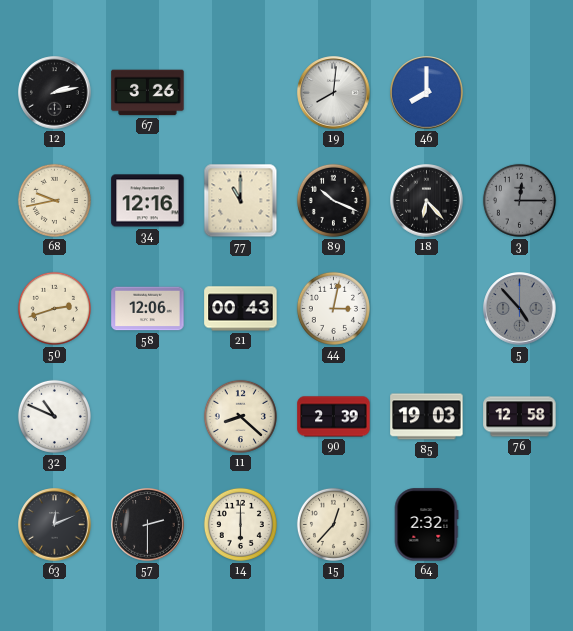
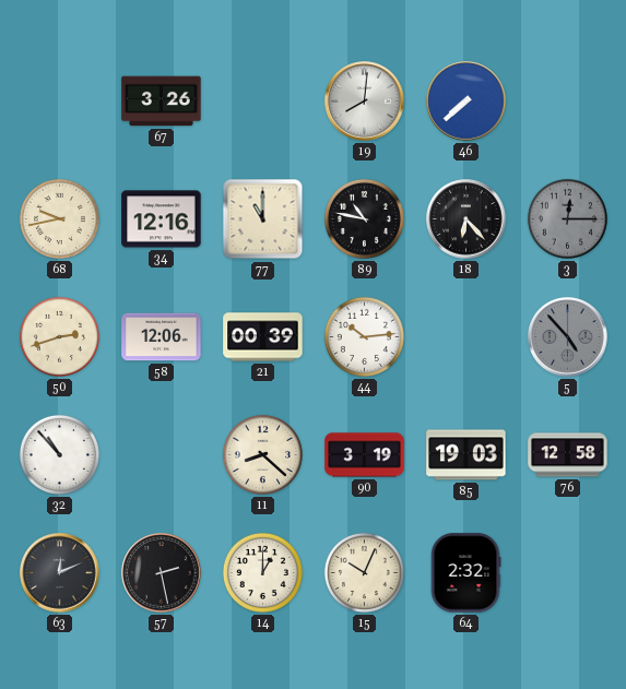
12: 2:13 -> none
46: 8:00 -> 7:38
89: 10:19 -> 10:47
21: 00:43 -> 00:39
44: 3:02 -> 10:14
32: 10:49 -> 10:53
90: 2:39 -> 3:19
57: 2:30 -> 2:28
14: 6:00 -> 1:00
15: 12:37 -> 10:04
